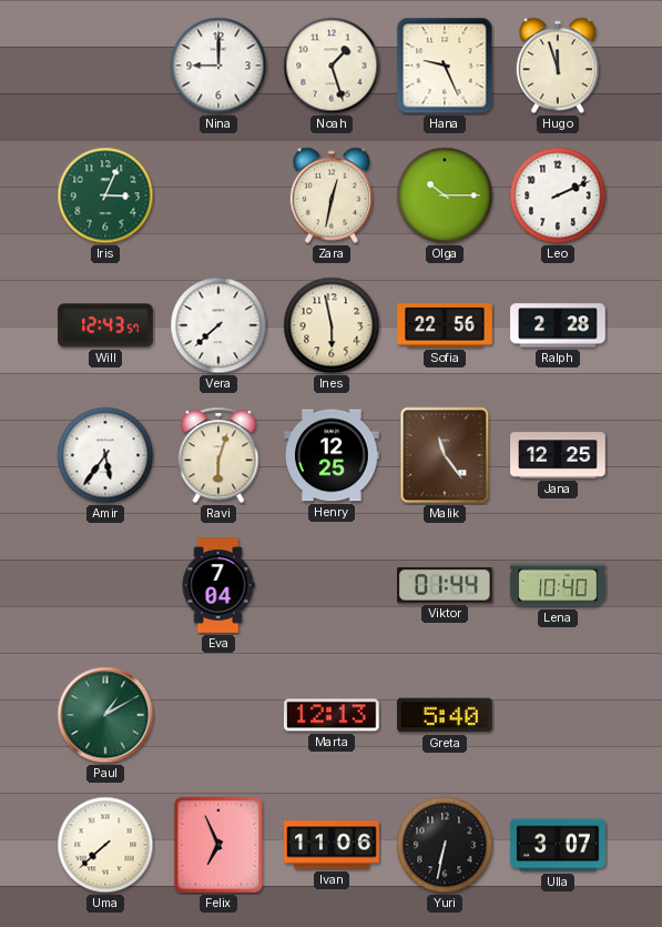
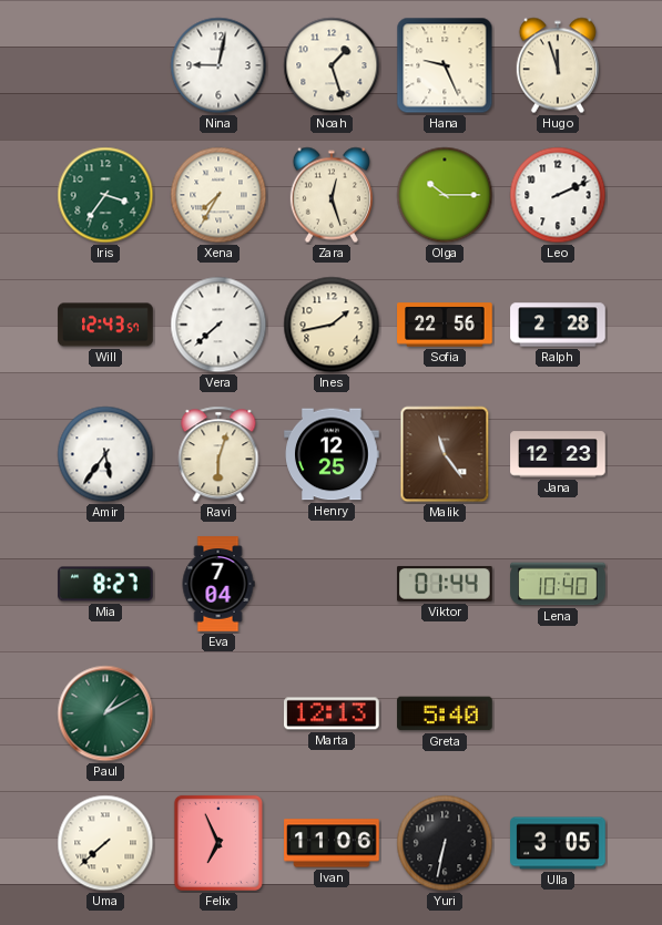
Nina: 9:00 -> 9:02
Iris: 3:04 -> 3:36
Xena: none -> 7:35
Zara: 12:32 -> 12:27
Ines: 5:58 -> 1:43
Jana: 12:25 -> 12:23
Mia: none -> 8:27
Ulla: 3:07 -> 3:05
